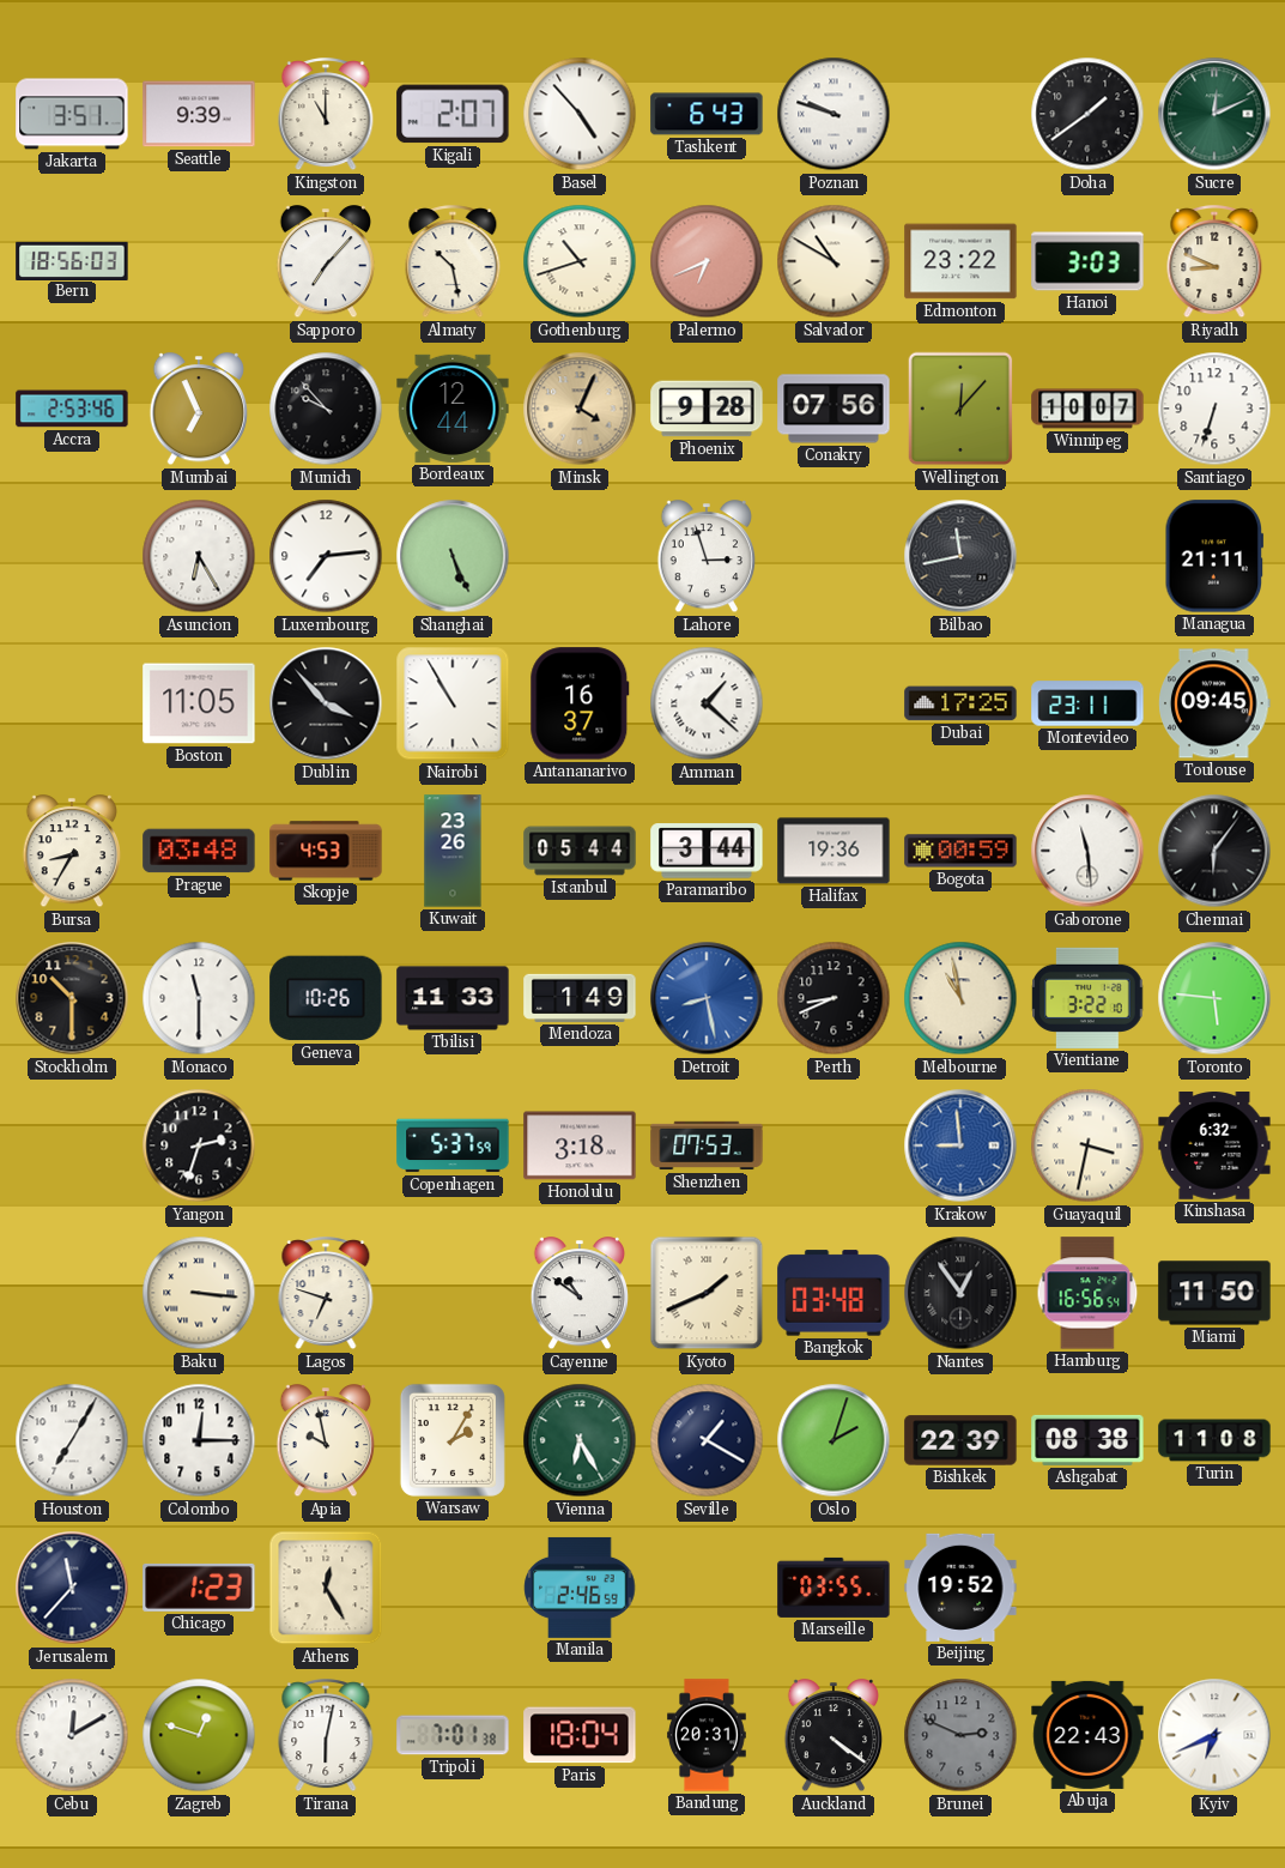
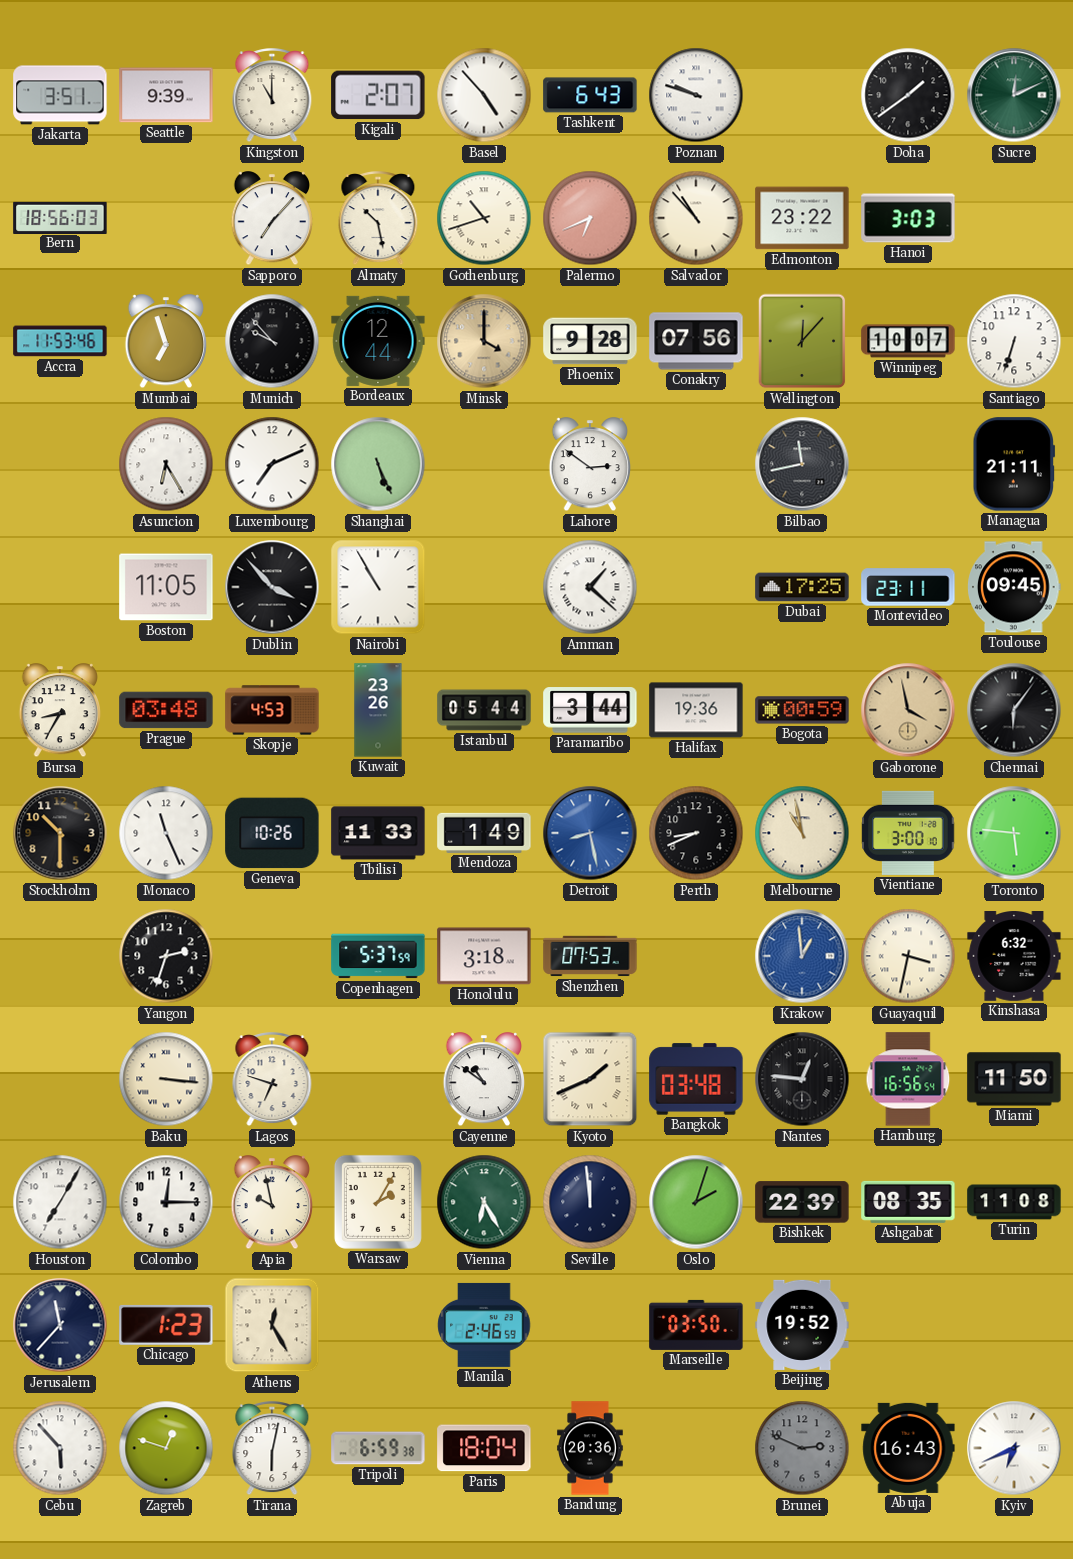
Salvador: 10:50 -> 10:53
Riyadh: 8:49 -> none
Accra: 2:53 -> 11:53
Mumbai: 6:56 -> 6:57
Minsk: 4:04 -> 4:00
Luxembourg: 7:14 -> 7:11
Lahore: 2:57 -> 2:51
Antananarivo: 16:37 -> none
Gaborone: 11:29 -> 3:58
Gaborone dial: white -> champagne
Monaco: 11:30 -> 11:26
Vientiane: 3:22 -> 3:00
Krakow: 8:59 -> 12:59
Nantes: 12:54 -> 12:46
Seville: 1:20 -> 11:59
Ashgabat: 08:38 -> 08:35
Marseille: 03:55 -> 03:50
Cebu: 12:10 -> 5:53
Tripoli: 7:01 -> 6:59
Bandung: 20:31 -> 20:36
Auckland: 4:21 -> none
Abuja: 22:43 -> 16:43
